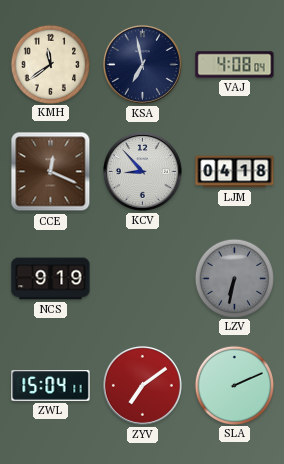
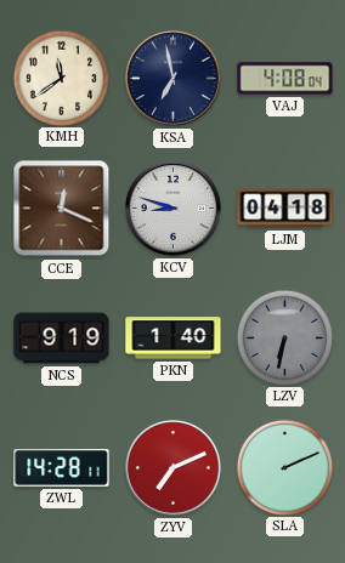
KCV: 8:53 -> 8:48
PKN: none -> 1:40
ZWL: 15:04 -> 14:28
ZYV: 7:09 -> 7:11
